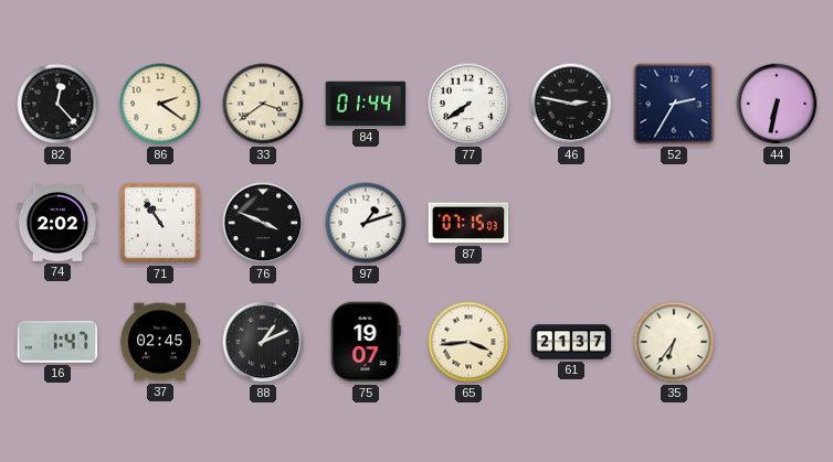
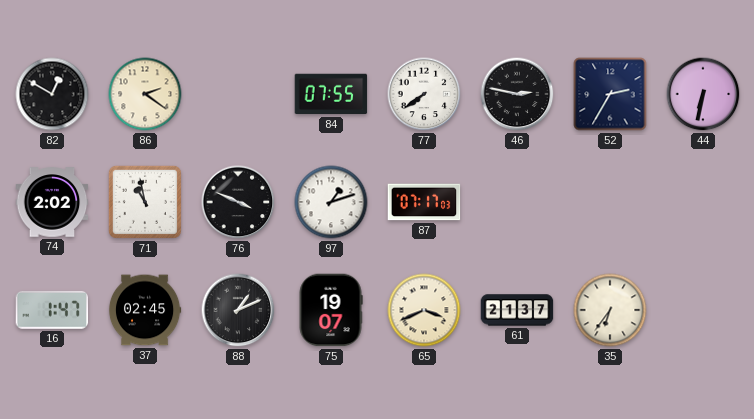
82: 12:23 -> 12:50
33: 3:39 -> none
84: 01:44 -> 07:55
71: 10:54 -> 10:58
87: 07:15 -> 07:17
65: 3:44 -> 3:41
